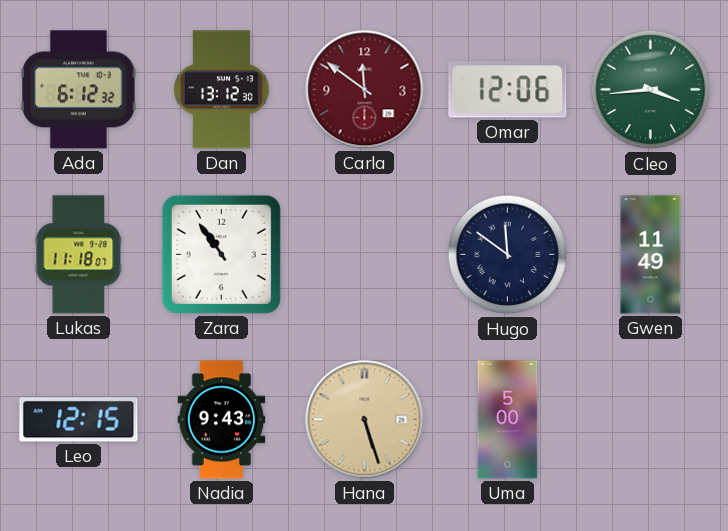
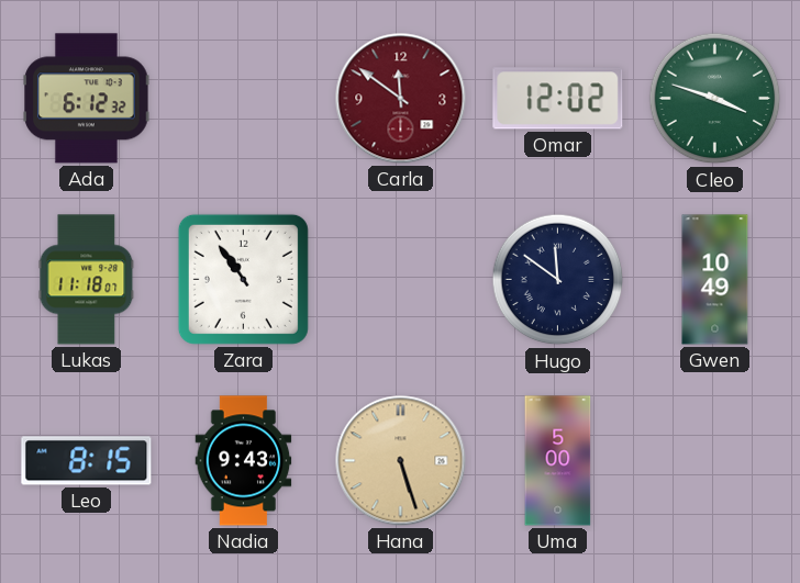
Dan: 13:12 -> none
Omar: 12:06 -> 12:02
Cleo: 3:44 -> 3:48
Gwen: 11:49 -> 10:49
Leo: 12:15 -> 8:15
